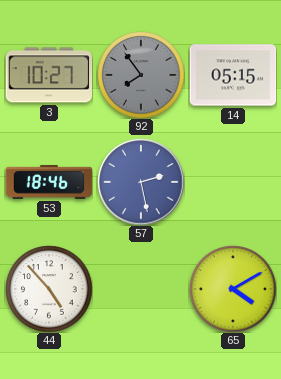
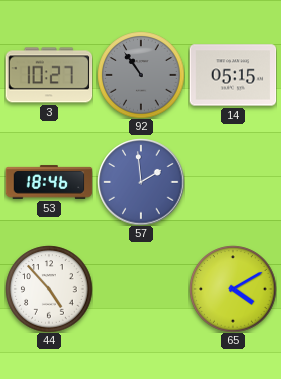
92: 7:54 -> 10:54
57: 2:28 -> 1:59
